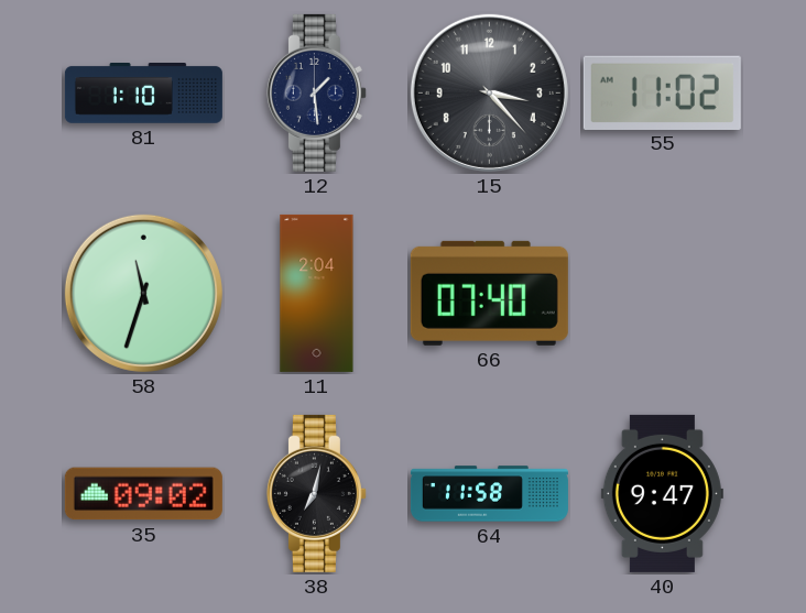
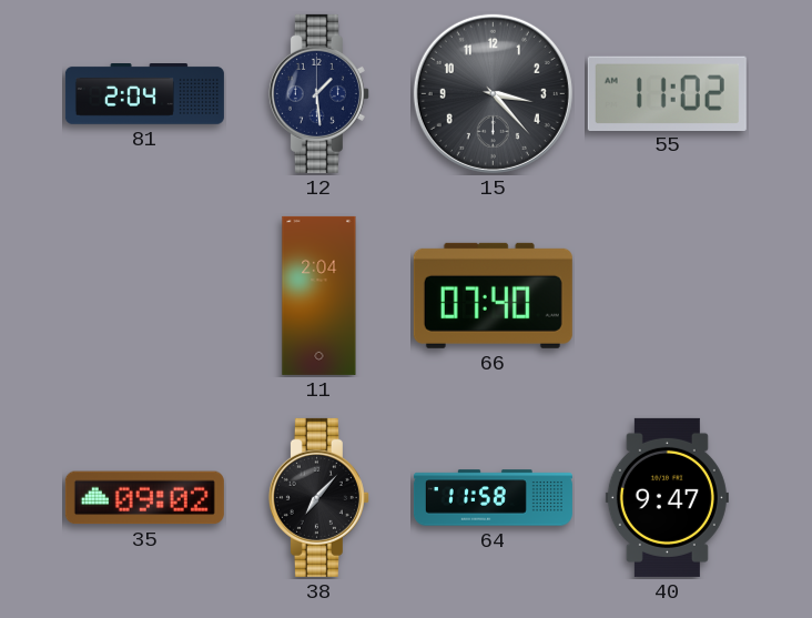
81: 1:10 -> 2:04
58: 11:33 -> none
38: 7:02 -> 7:07
